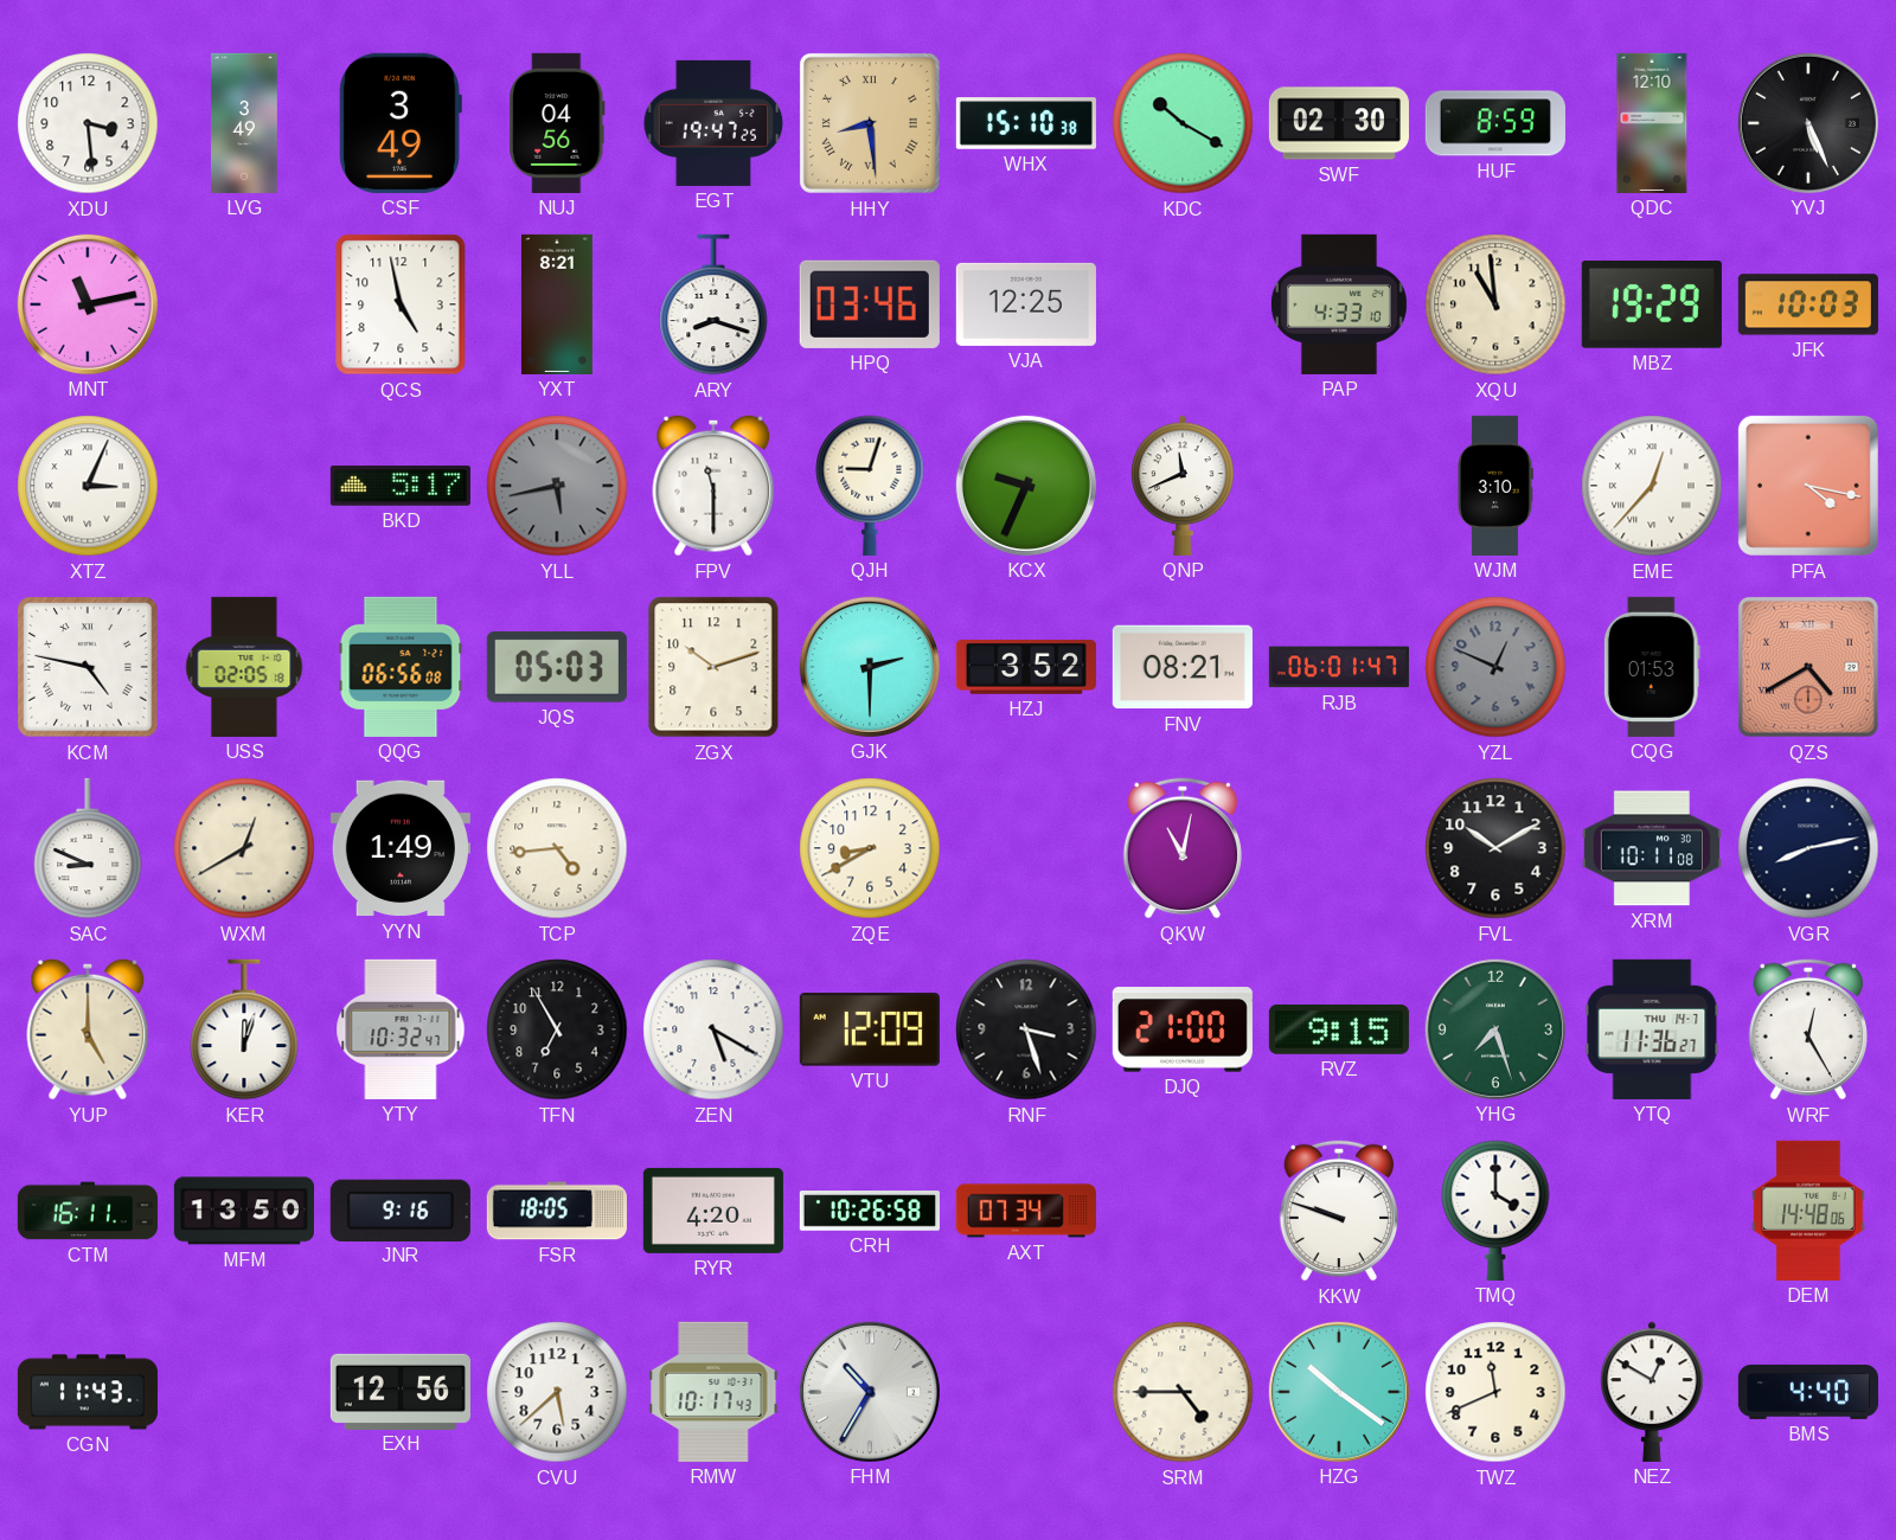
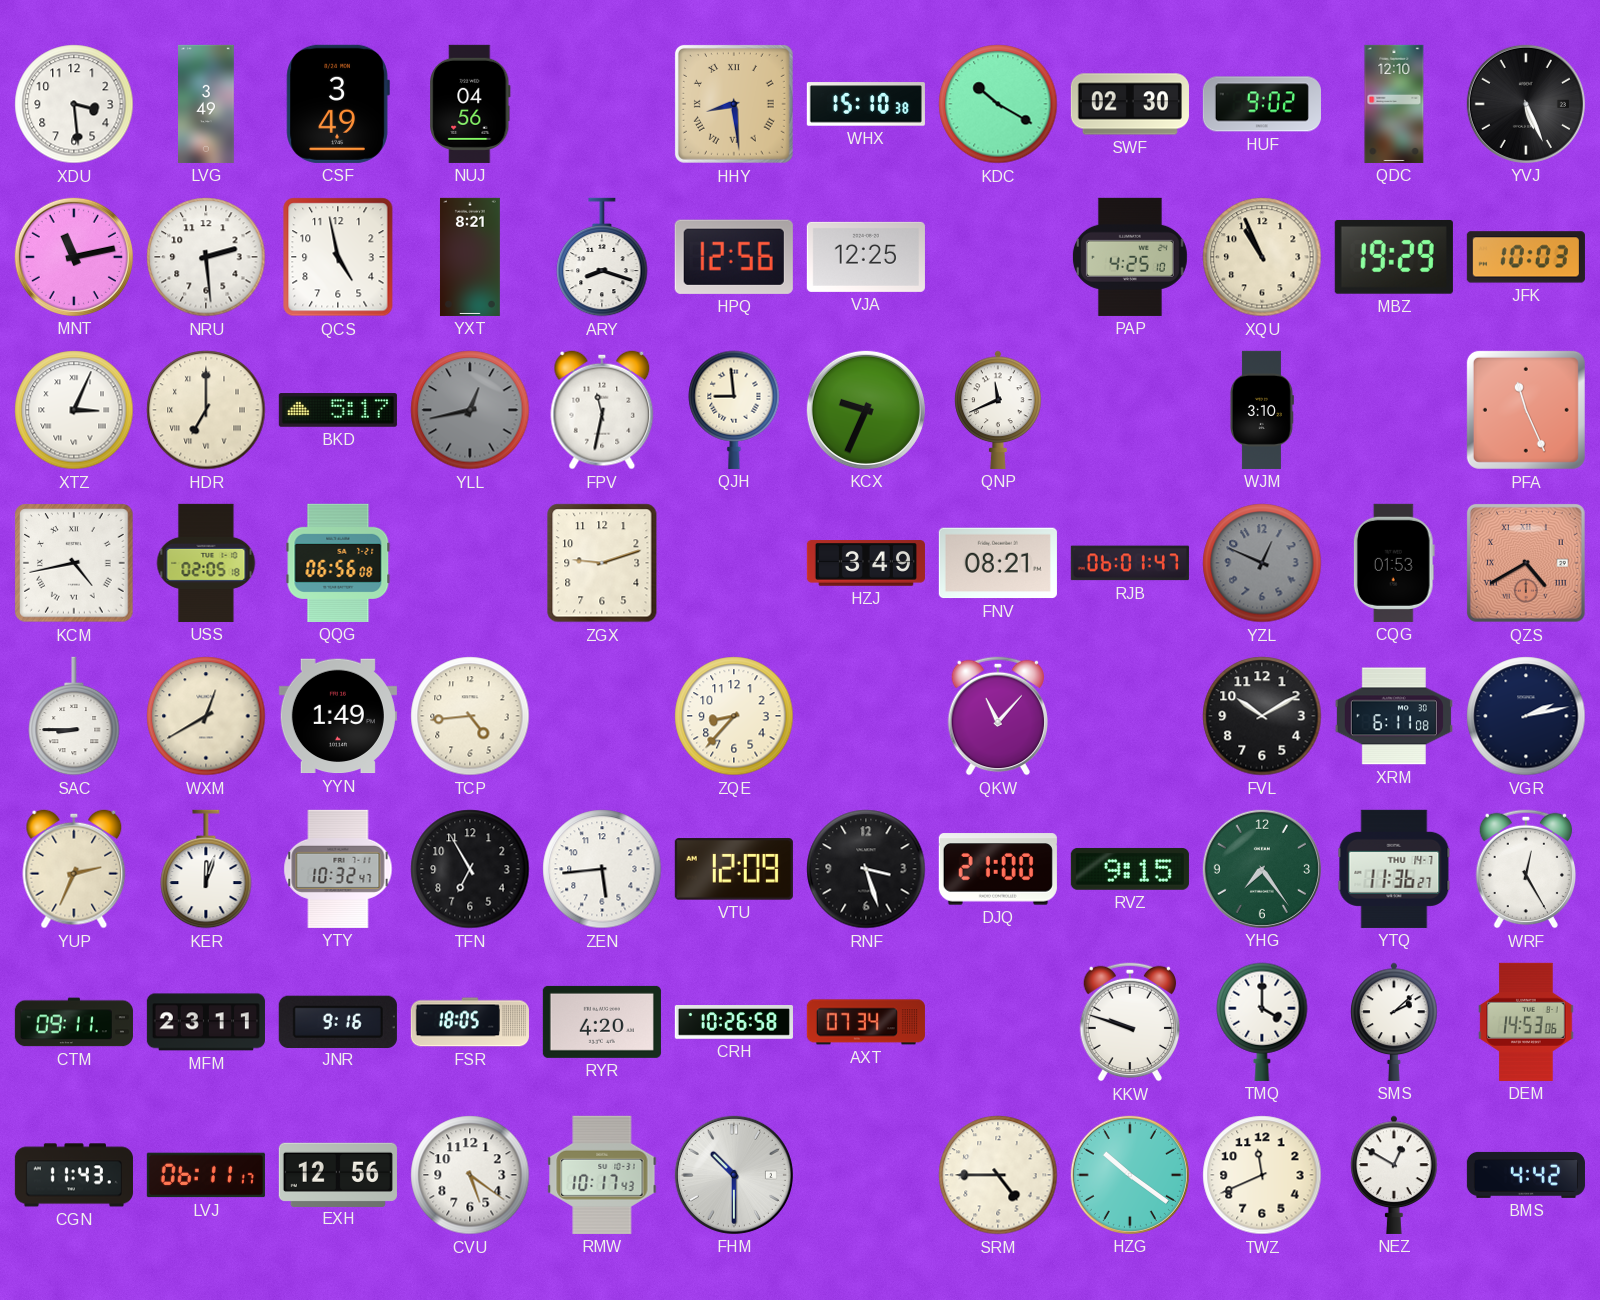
EGT: 19:47 -> none
HUF: 8:59 -> 9:02
NRU: none -> 2:29
HPQ: 03:46 -> 12:56
PAP: 4:33 -> 4:25
XQU: 10:59 -> 10:56
HDR: none -> 7:00
YLL: 5:43 -> 12:43
FPV: 11:30 -> 11:32
QJH: 9:03 -> 8:59
EME: 12:37 -> none
PFA: 4:17 -> 11:26
KCM: 4:47 -> 4:43
JQS: 05:03 -> none
ZGX: 10:12 -> 9:12
GJK: 2:30 -> none
HZJ: 3:52 -> 3:49
SAC: 8:49 -> 8:45
ZQE: 8:40 -> 8:37
QKW: 11:02 -> 11:07
XRM: 10:11 -> 6:11
VGR: 8:13 -> 2:13
YUP: 5:00 -> 2:34
ZEN: 5:20 -> 5:44
YHG: 7:27 -> 7:24
CTM: 16:11 -> 09:11
MFM: 13:50 -> 23:11
SMS: none -> 2:08
DEM: 14:48 -> 14:53
LVJ: none -> 06:11
CVU: 5:38 -> 5:21
FHM: 10:35 -> 10:30
BMS: 4:40 -> 4:42
